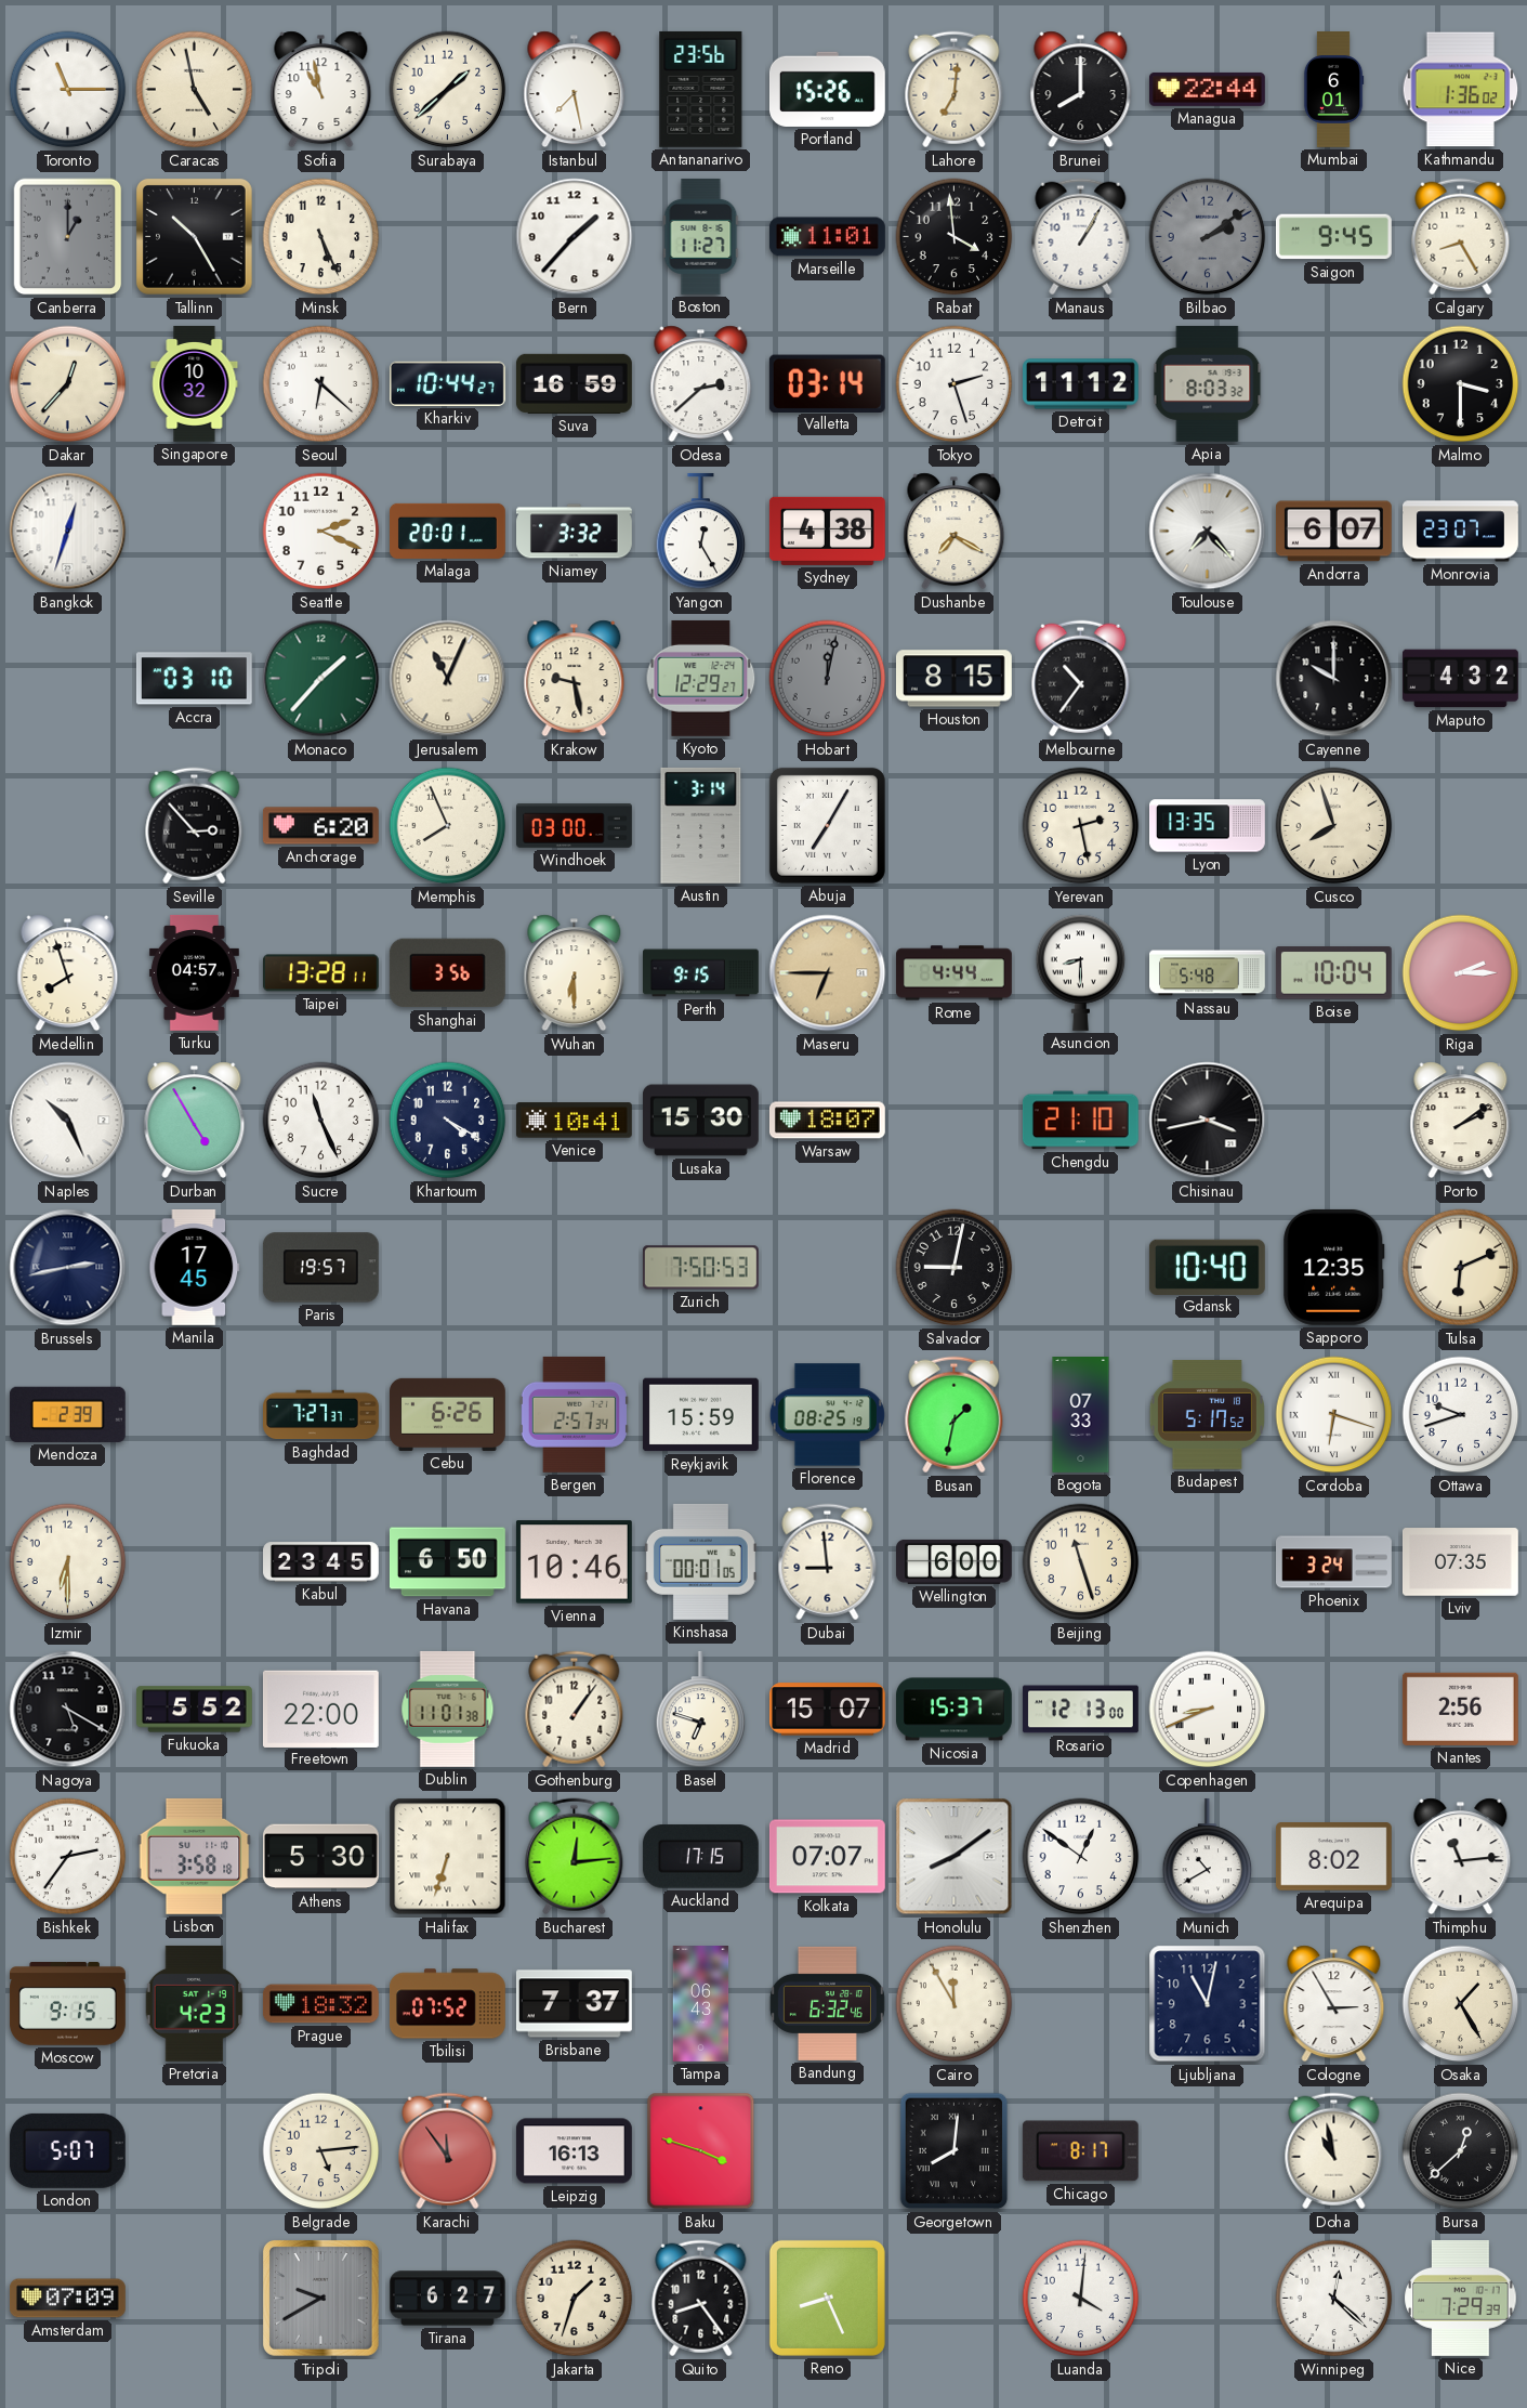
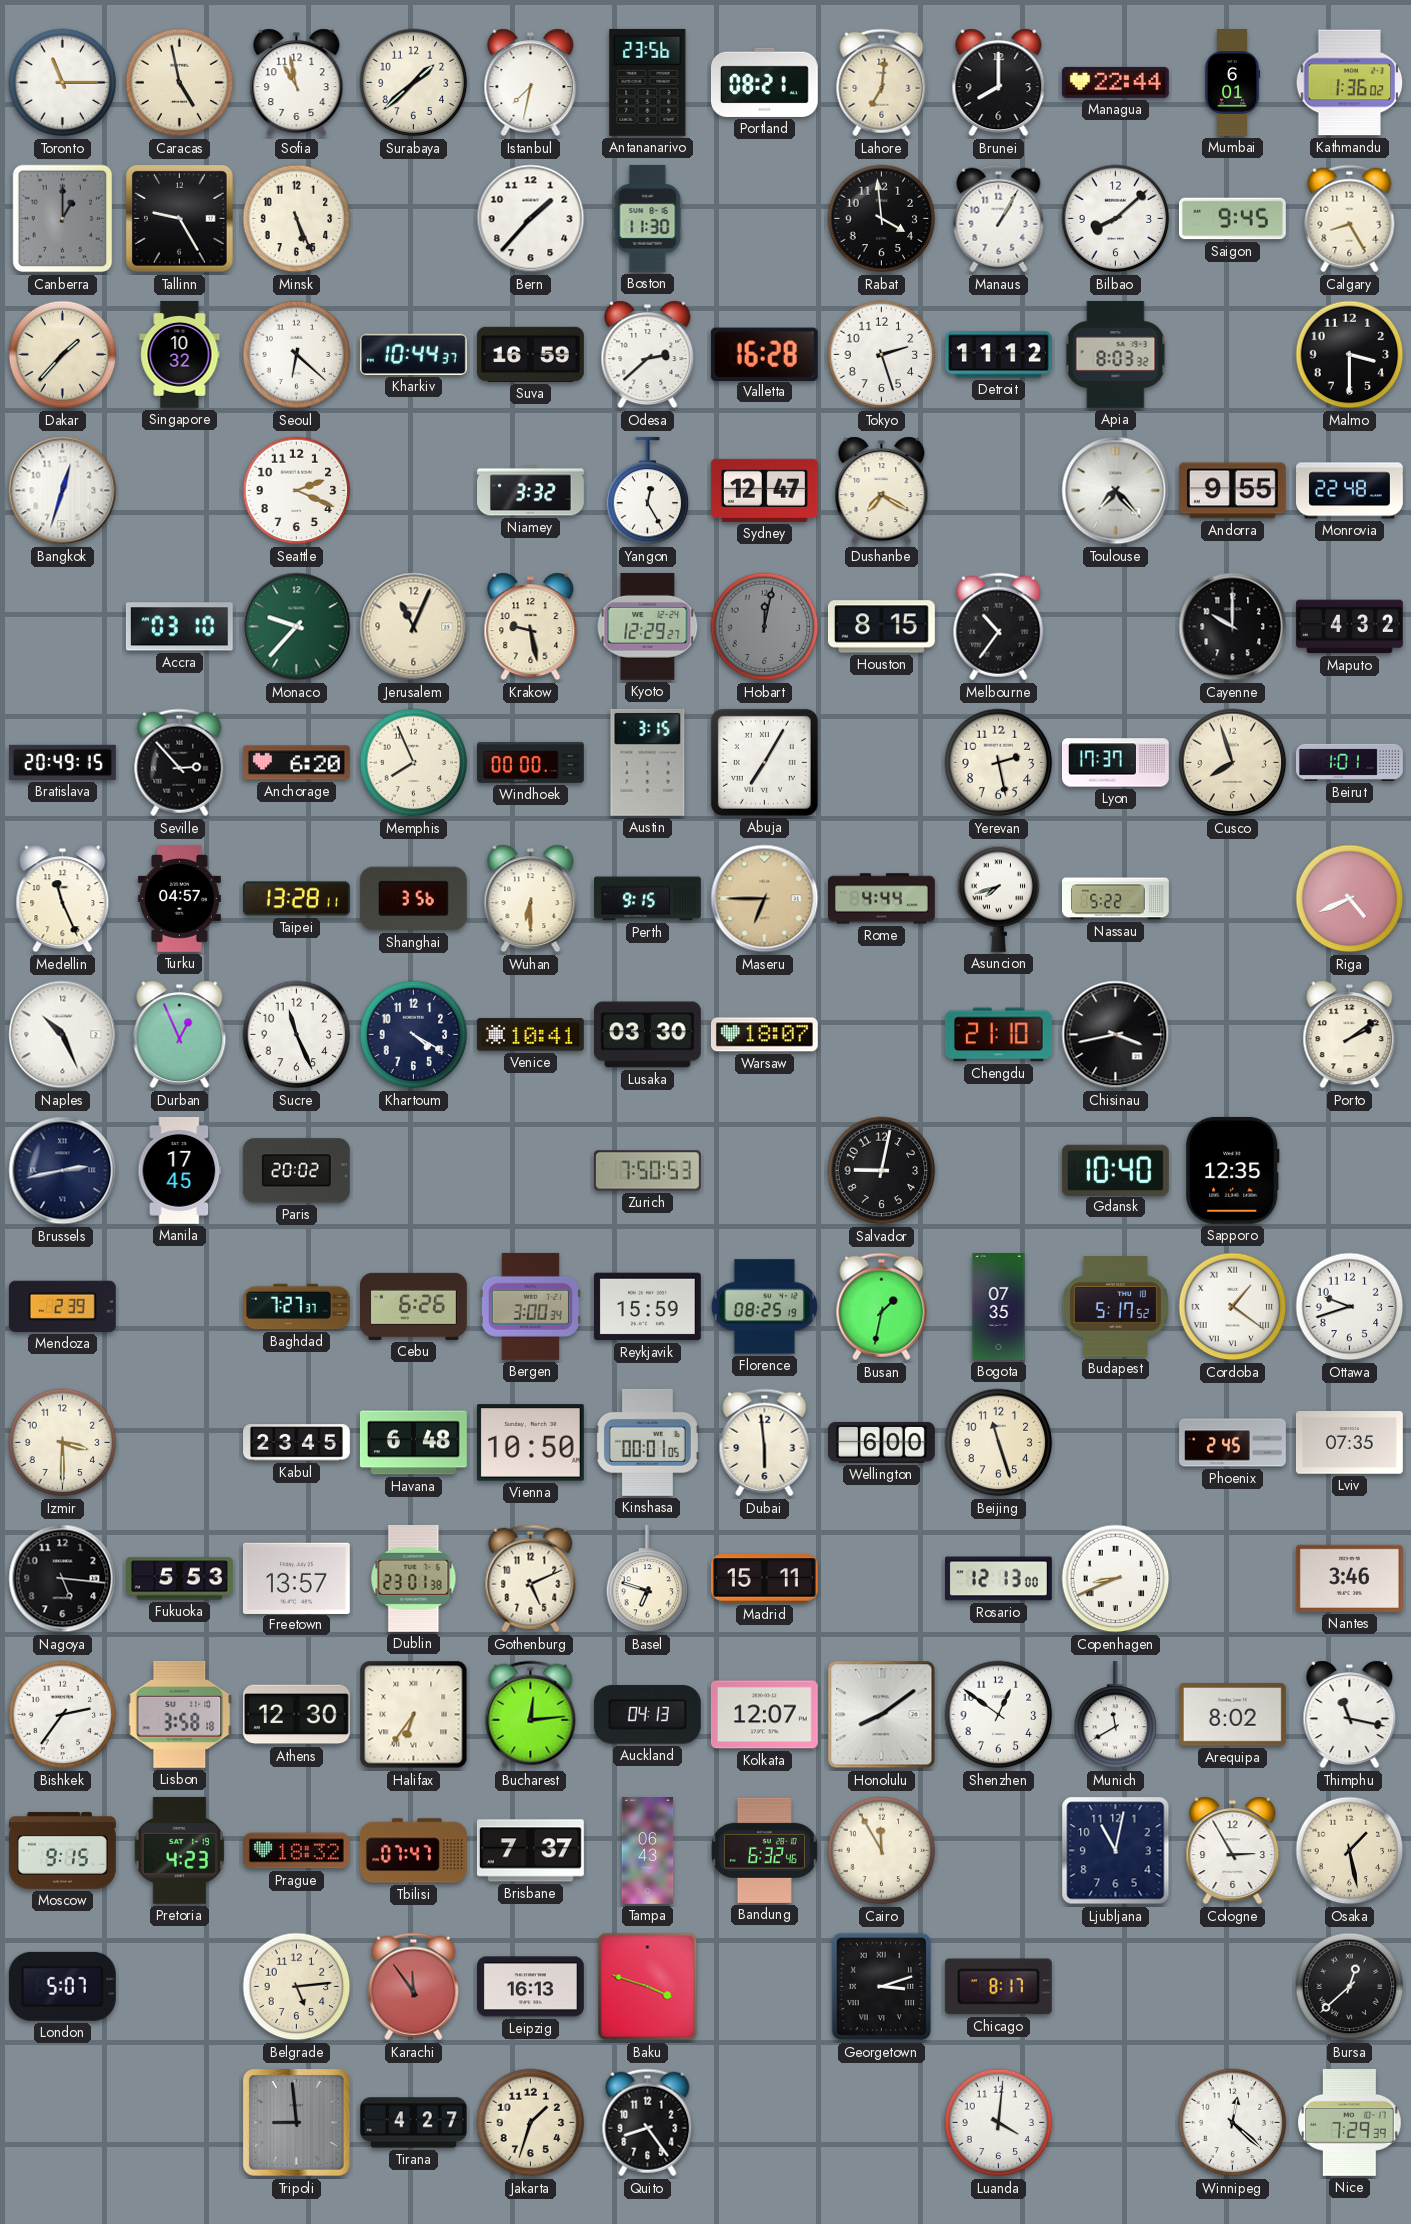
Istanbul: 7:28 -> 7:32
Portland: 15:26 -> 08:21
Tallinn: 10:25 -> 9:25
Boston: 11:27 -> 11:30
Marseille: 11:01 -> none
Bilbao: 2:09 -> 8:08
Bilbao dial: grey -> white
Dakar: 12:37 -> 1:37
Kharkiv: 10:44:27 -> 10:44:37
Valletta: 03:14 -> 16:28
Malaga: 20:01 -> none
Sydney: 4:38 -> 12:47
Andorra: 6:07 -> 9:55
Monrovia: 23:07 -> 22:48
Monaco: 1:37 -> 9:37
Bratislava: none -> 20:49
Windhoek: 03:00 -> 00:00
Austin: 3:14 -> 3:15
Lyon: 13:35 -> 17:37
Beirut: none -> 1:01
Medellin: 7:57 -> 11:26
Asuncion: 8:30 -> 7:42
Nassau: 5:48 -> 5:22
Boise: 10:04 -> none
Riga: 2:15 -> 4:41
Durban: 4:55 -> 12:56
Lusaka: 15:30 -> 03:30
Paris: 19:57 -> 20:02
Tulsa: 6:11 -> none
Bergen: 2:57 -> 3:00
Bogota: 07:33 -> 07:35
Cordoba: 6:18 -> 1:21
Izmir: 6:30 -> 3:30
Havana: 6:50 -> 6:48
Vienna: 10:46 -> 10:50
Dubai: 8:59 -> 5:59
Phoenix: 3:24 -> 2:45
Nagoya: 5:20 -> 5:16
Fukuoka: 5:52 -> 5:53
Freetown: 22:00 -> 13:57
Dublin: 11:01 -> 23:01
Gothenburg: 1:06 -> 5:11
Madrid: 15:07 -> 15:11
Nicosia: 15:37 -> none
Nantes: 2:56 -> 3:46
Athens: 5:30 -> 12:30
Halifax: 6:33 -> 6:36
Auckland: 17:15 -> 04:13
Kolkata: 07:07 -> 12:07
Munich: 10:40 -> 11:40
Thimphu: 11:14 -> 11:17
Tbilisi: 07:52 -> 07:47
Osaka: 1:25 -> 1:28
Georgetown: 8:01 -> 3:12
Doha: 10:58 -> none
Amsterdam: 07:09 -> none
Tripoli: 9:40 -> 8:59
Tirana: 6:27 -> 4:27
Reno: 8:26 -> none
